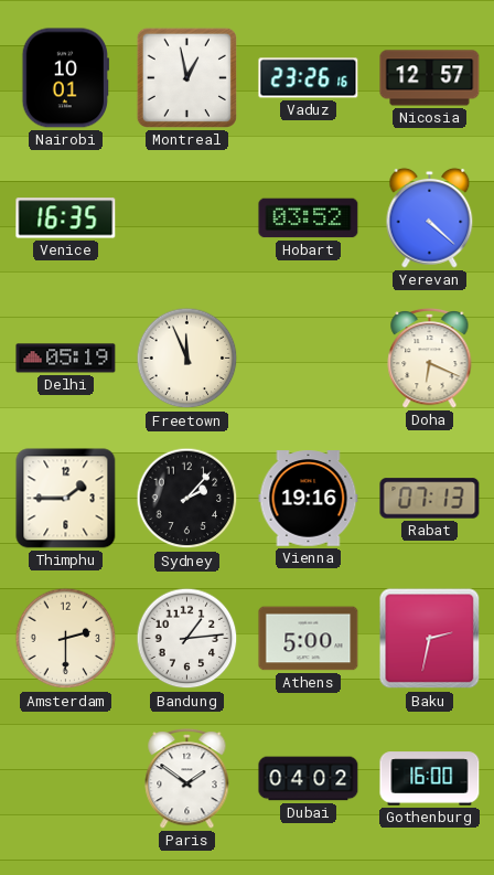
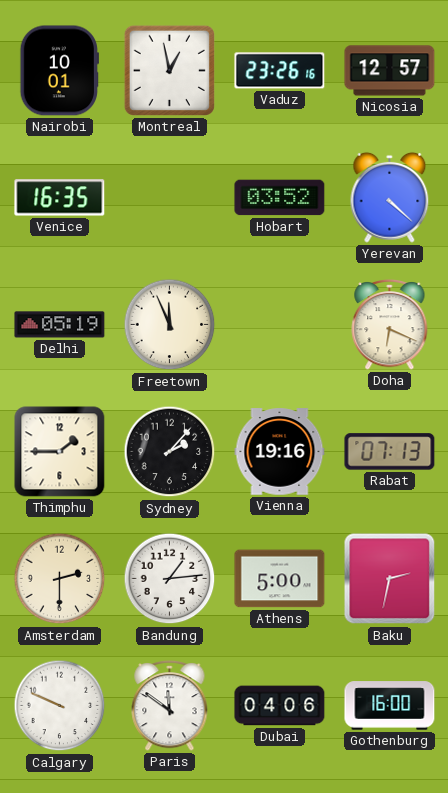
Calgary: none -> 9:49
Paris: 1:51 -> 11:51
Dubai: 04:02 -> 04:06
